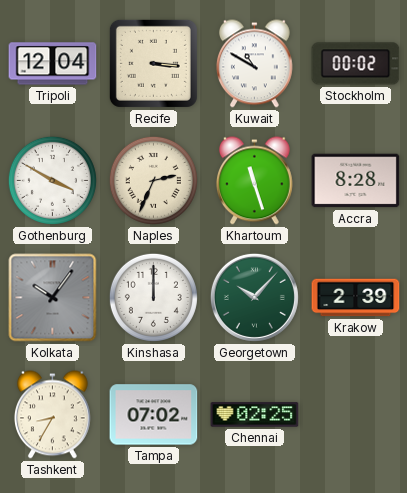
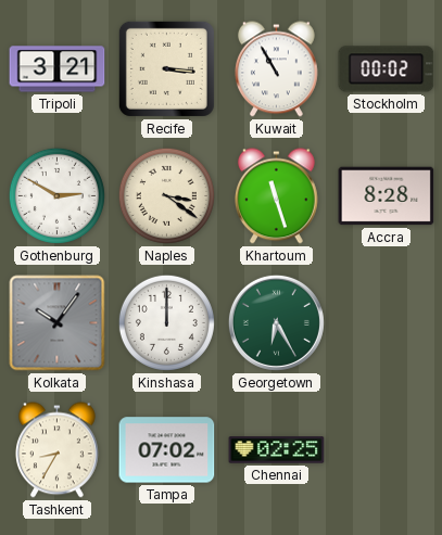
Tripoli: 12:04 -> 3:21
Kuwait: 10:50 -> 10:55
Gothenburg: 3:50 -> 2:50
Naples: 2:34 -> 3:21
Georgetown: 10:07 -> 6:25
Krakow: 2:39 -> none
